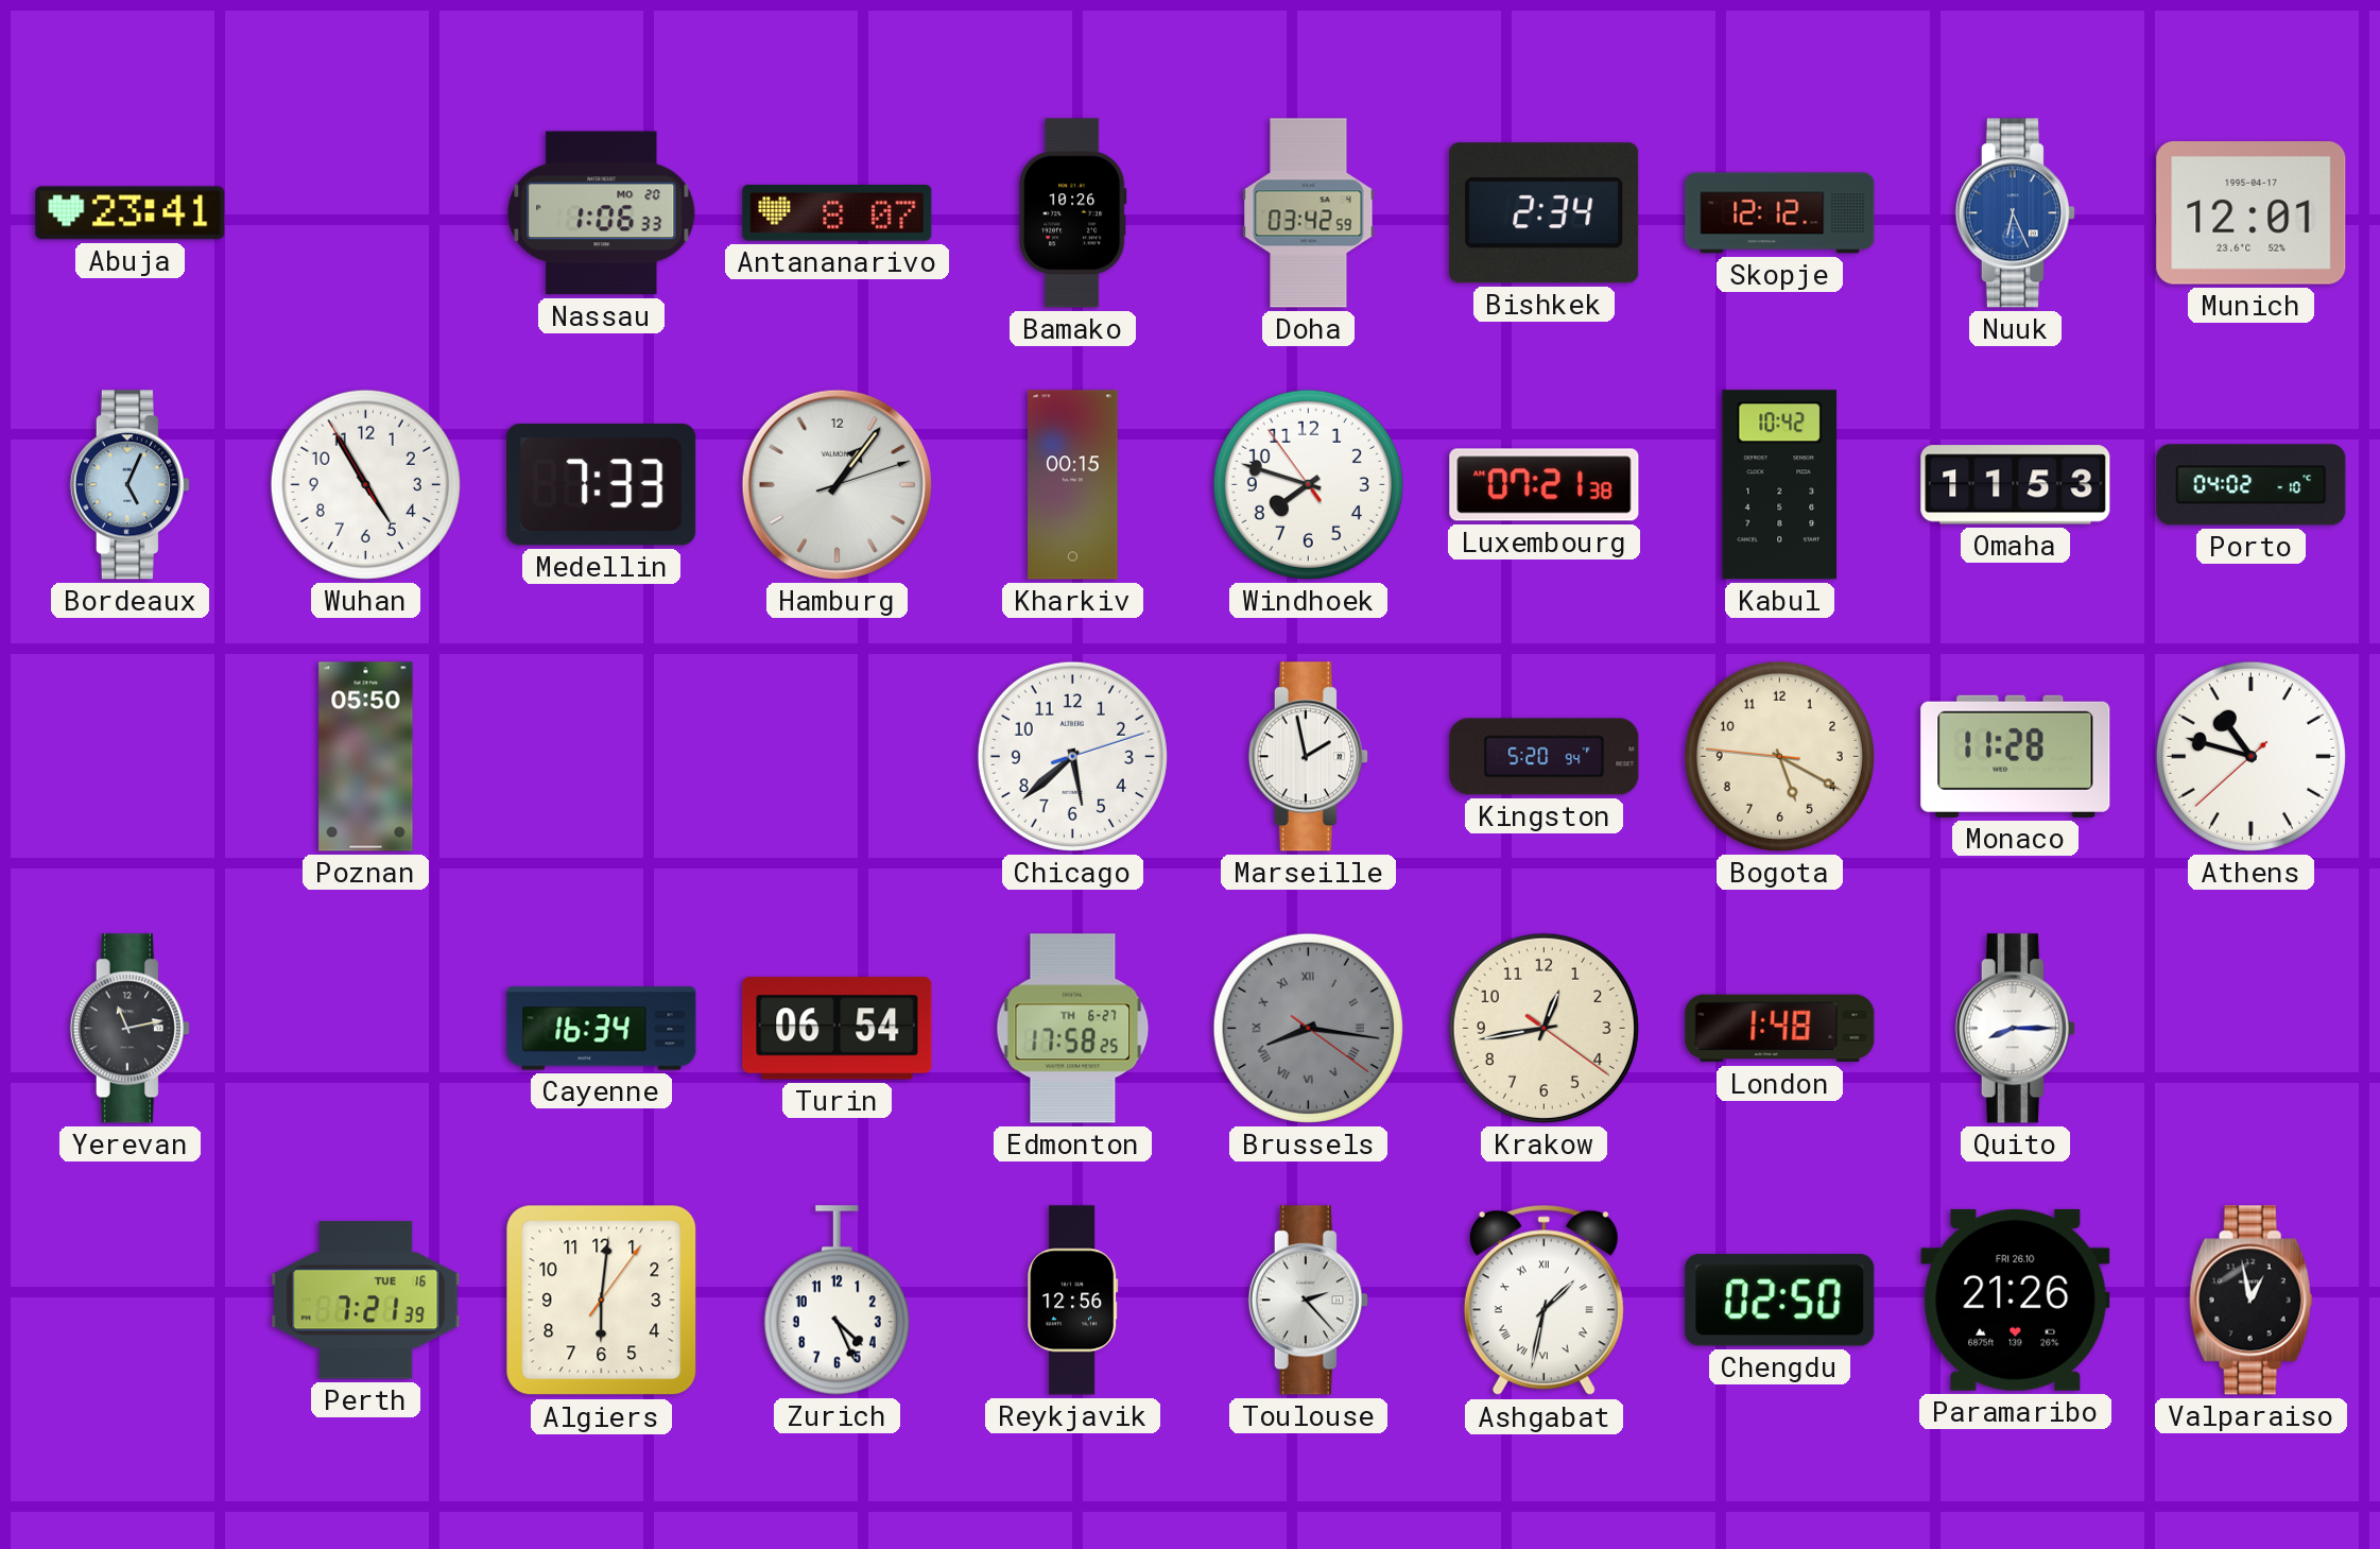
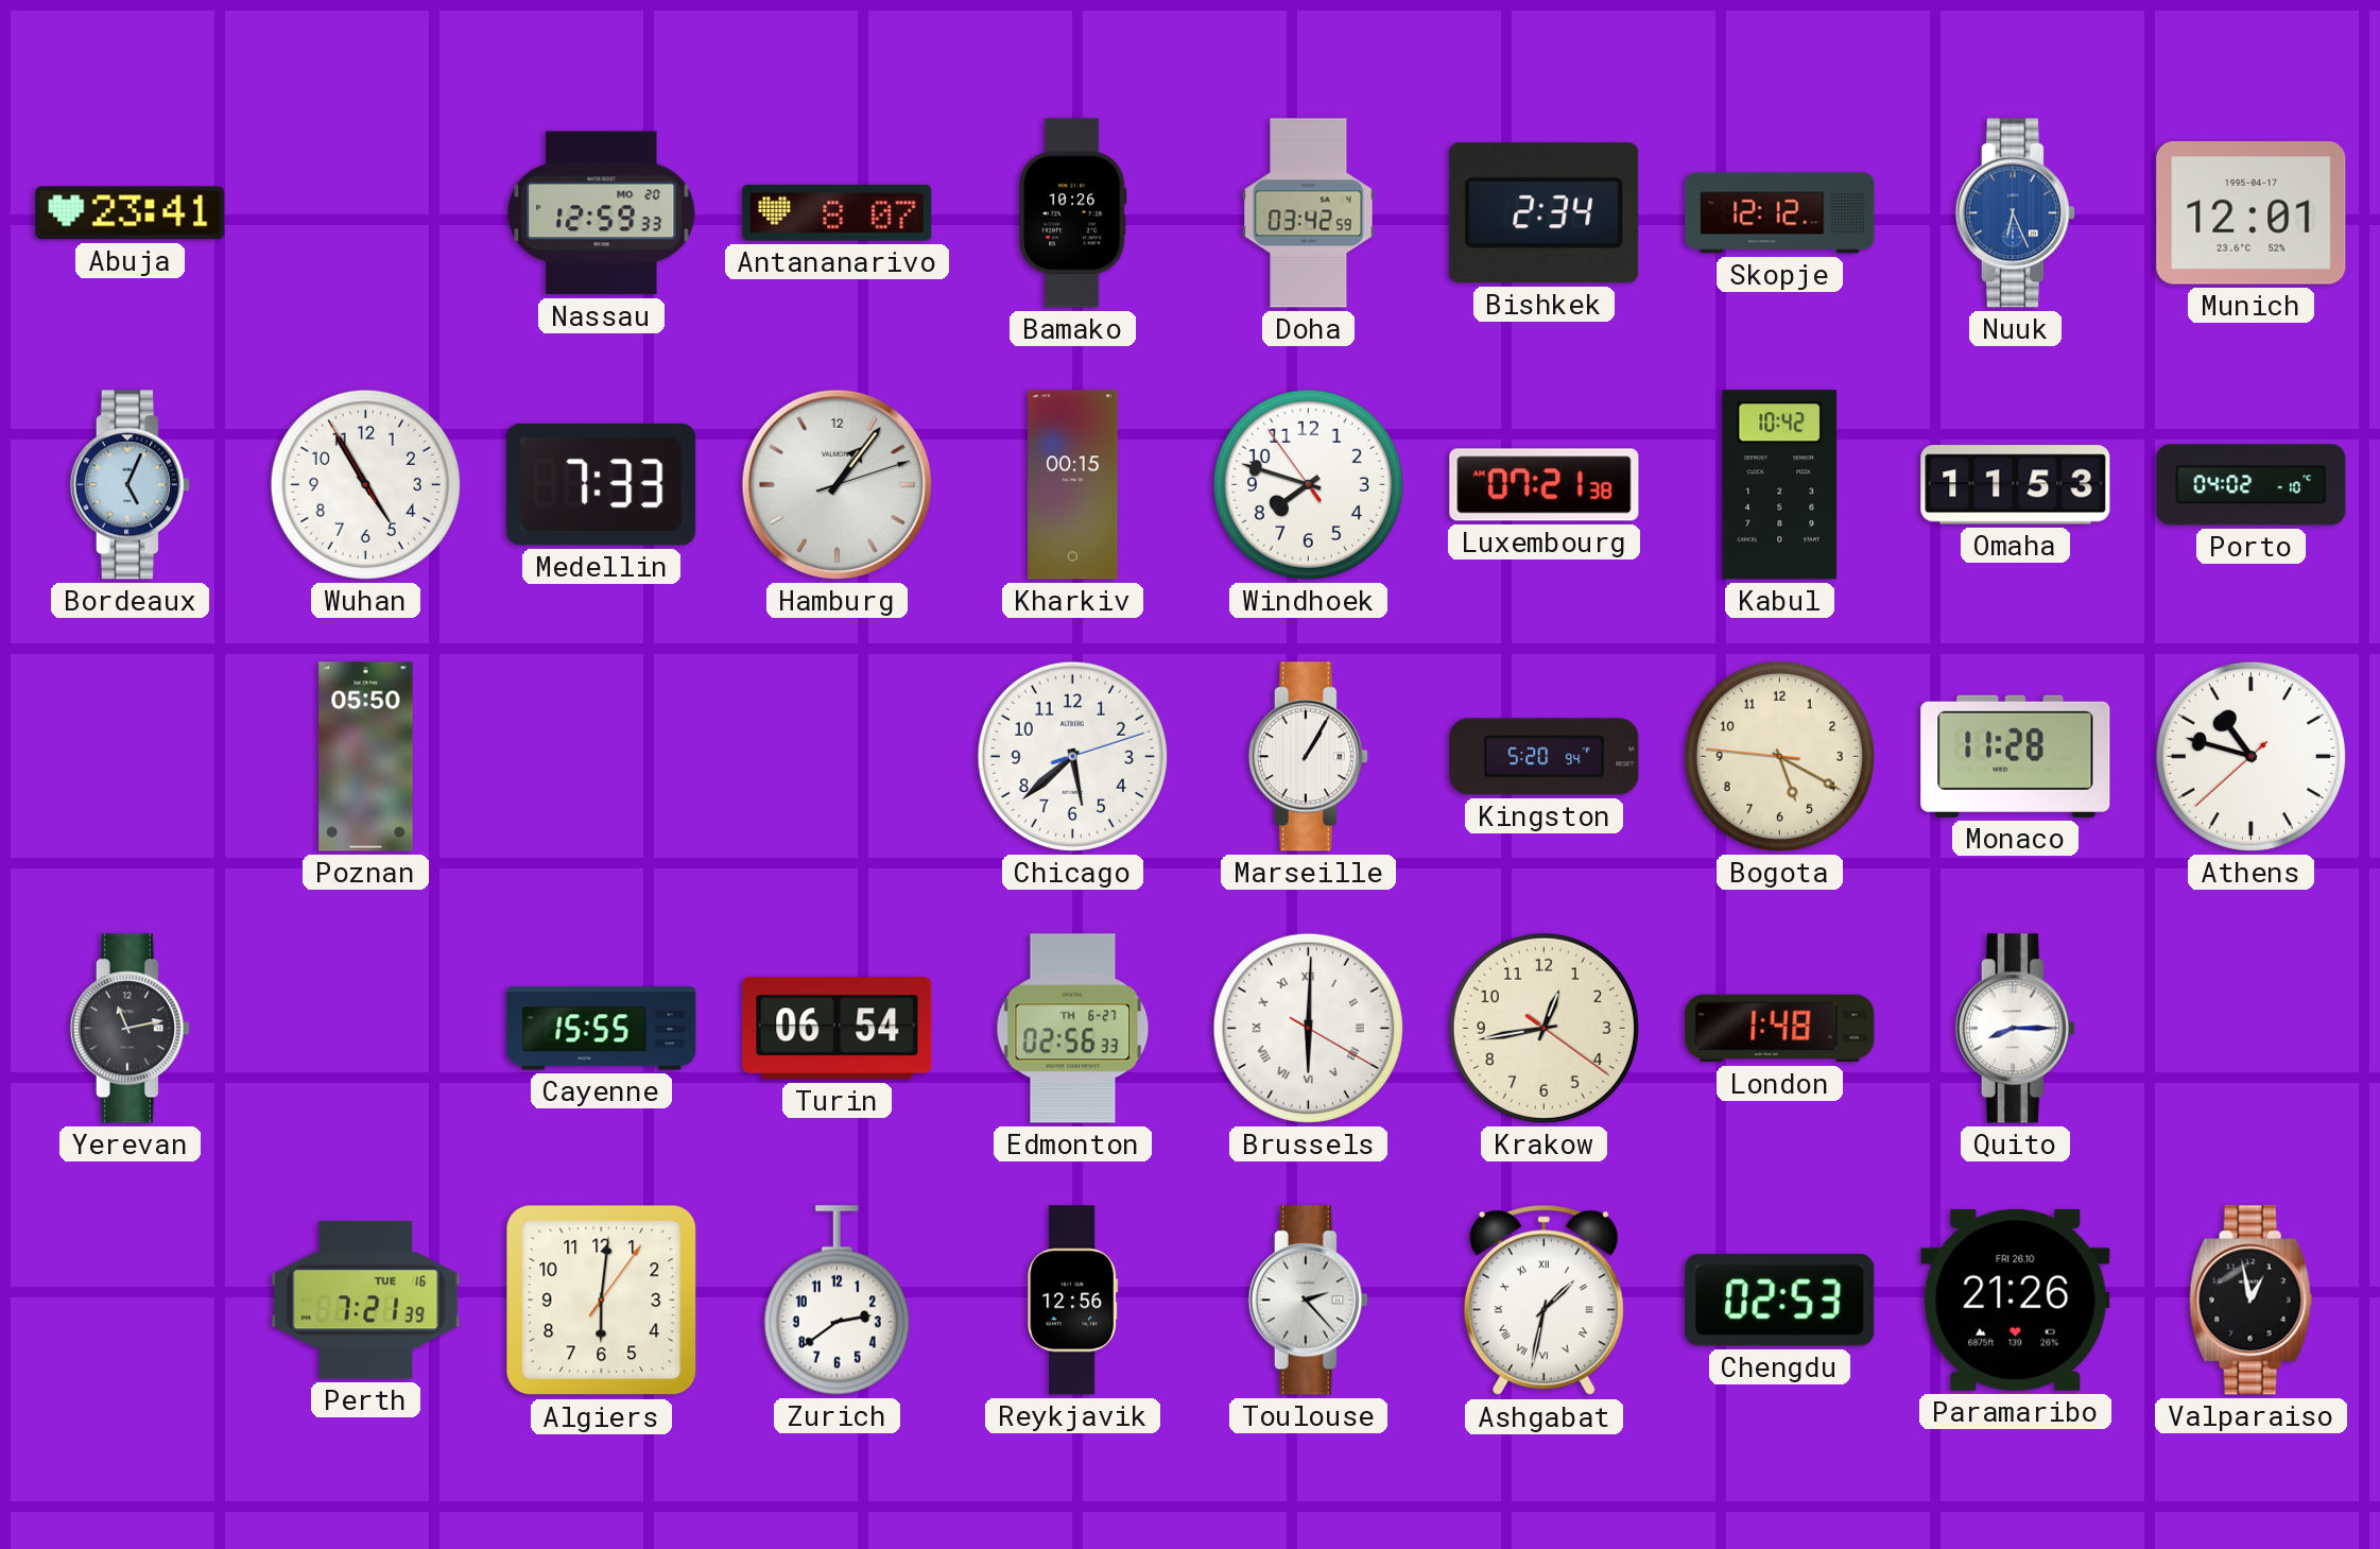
Nassau: 1:06 -> 12:59
Marseille: 1:58 -> 1:05
Cayenne: 16:34 -> 15:55
Edmonton: 17:58 -> 02:56
Brussels: 8:16 -> 6:00
Brussels dial: grey -> white
Zurich: 4:26 -> 2:39
Chengdu: 02:50 -> 02:53
